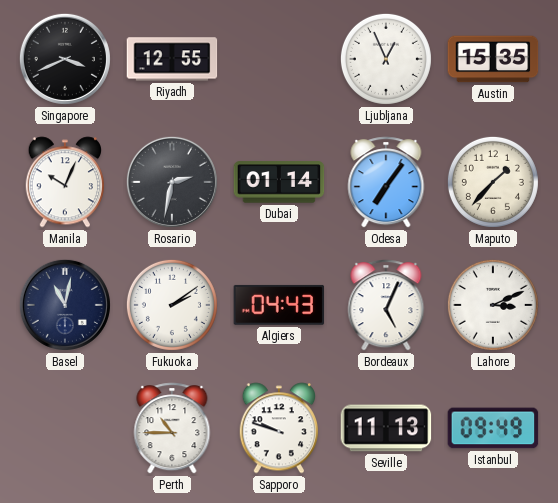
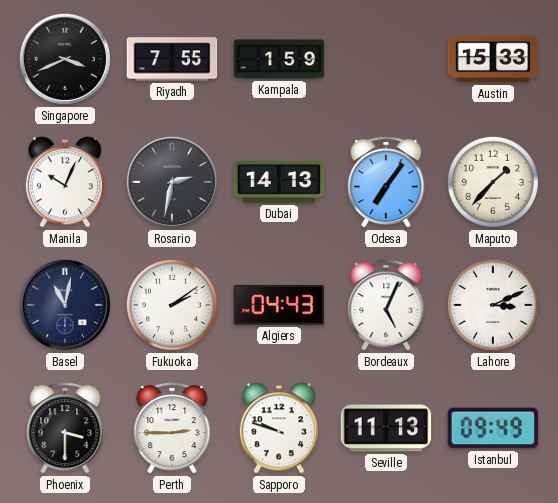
Riyadh: 12:55 -> 7:55
Kampala: none -> 1:59
Ljubljana: 12:56 -> none
Austin: 15:35 -> 15:33
Dubai: 01:14 -> 14:13
Phoenix: none -> 3:30
Perth: 10:45 -> 2:45
